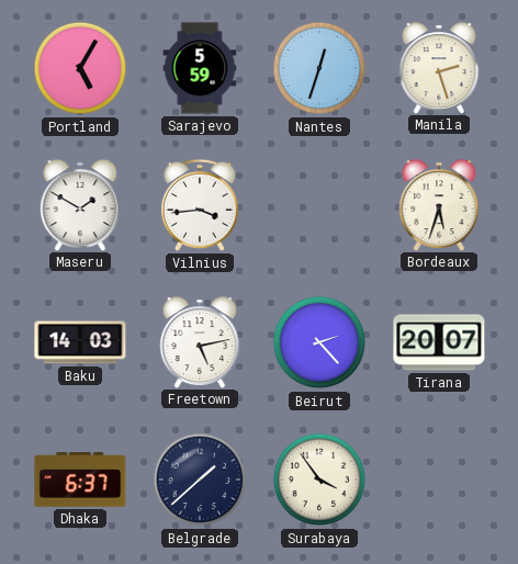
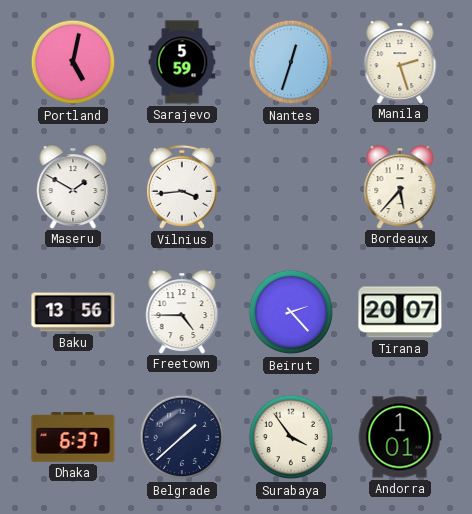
Portland: 5:05 -> 5:02
Bordeaux: 5:33 -> 5:37
Baku: 14:03 -> 13:56
Freetown: 5:13 -> 4:45
Andorra: none -> 1:01
